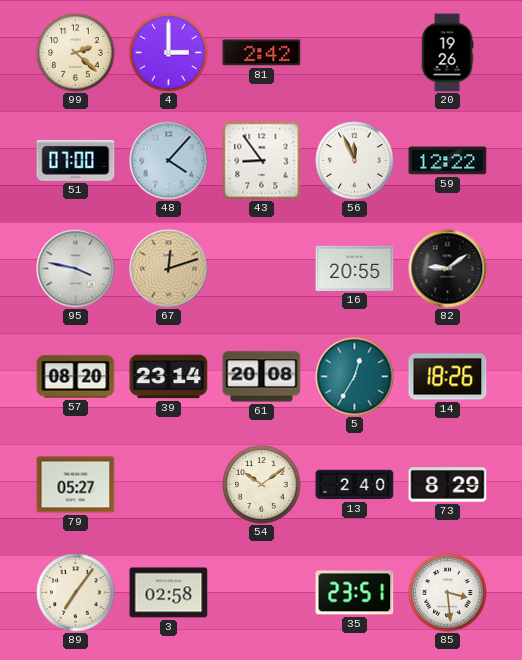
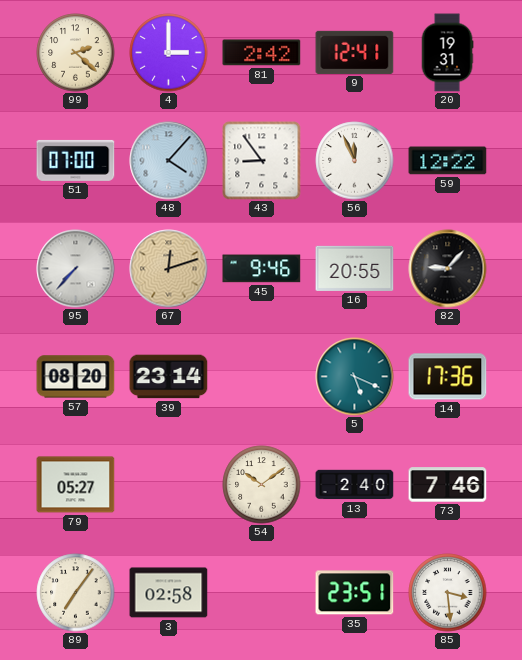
9: none -> 12:41
20: 19:26 -> 19:31
95: 3:47 -> 7:37
45: none -> 9:46
82: 9:09 -> 9:07
61: 20:08 -> none
5: 12:35 -> 5:19
14: 18:26 -> 17:36
73: 8:29 -> 7:46
